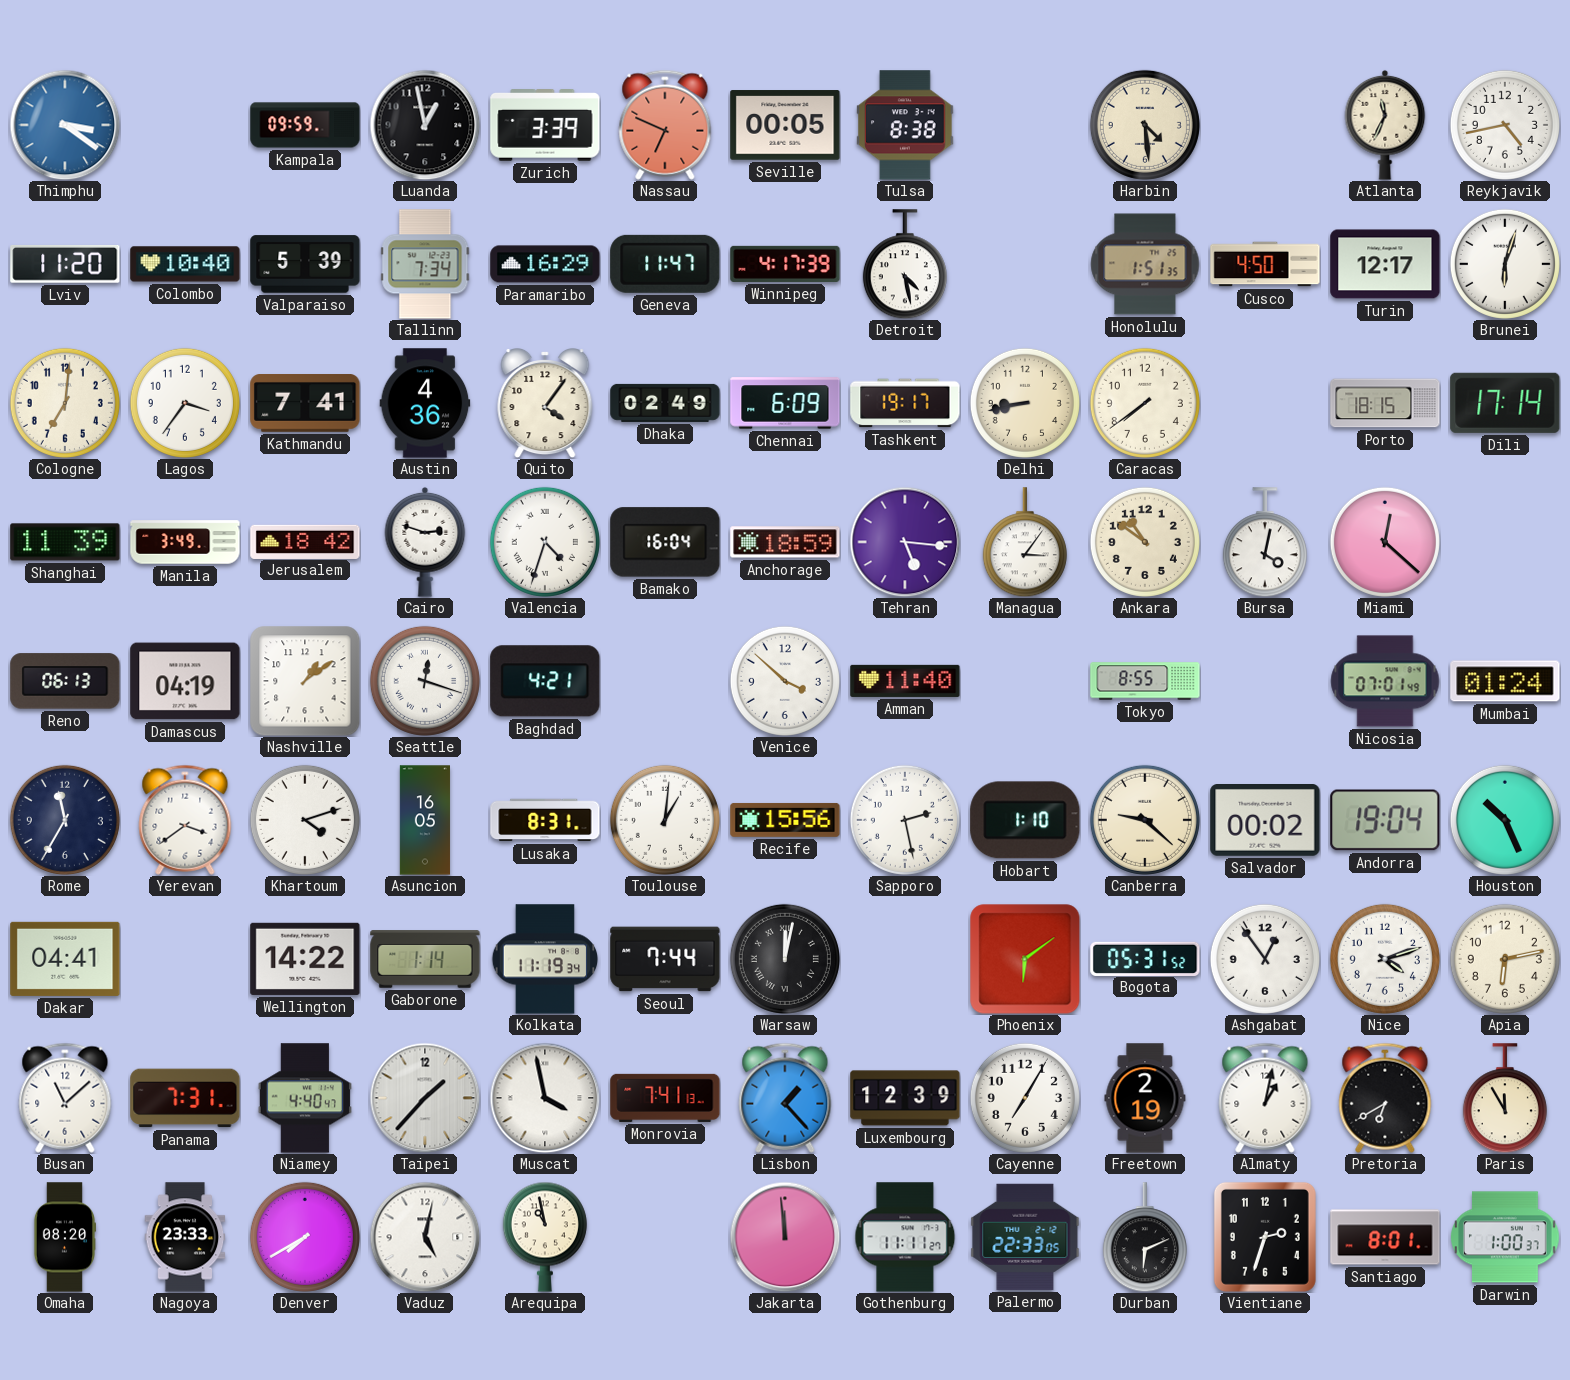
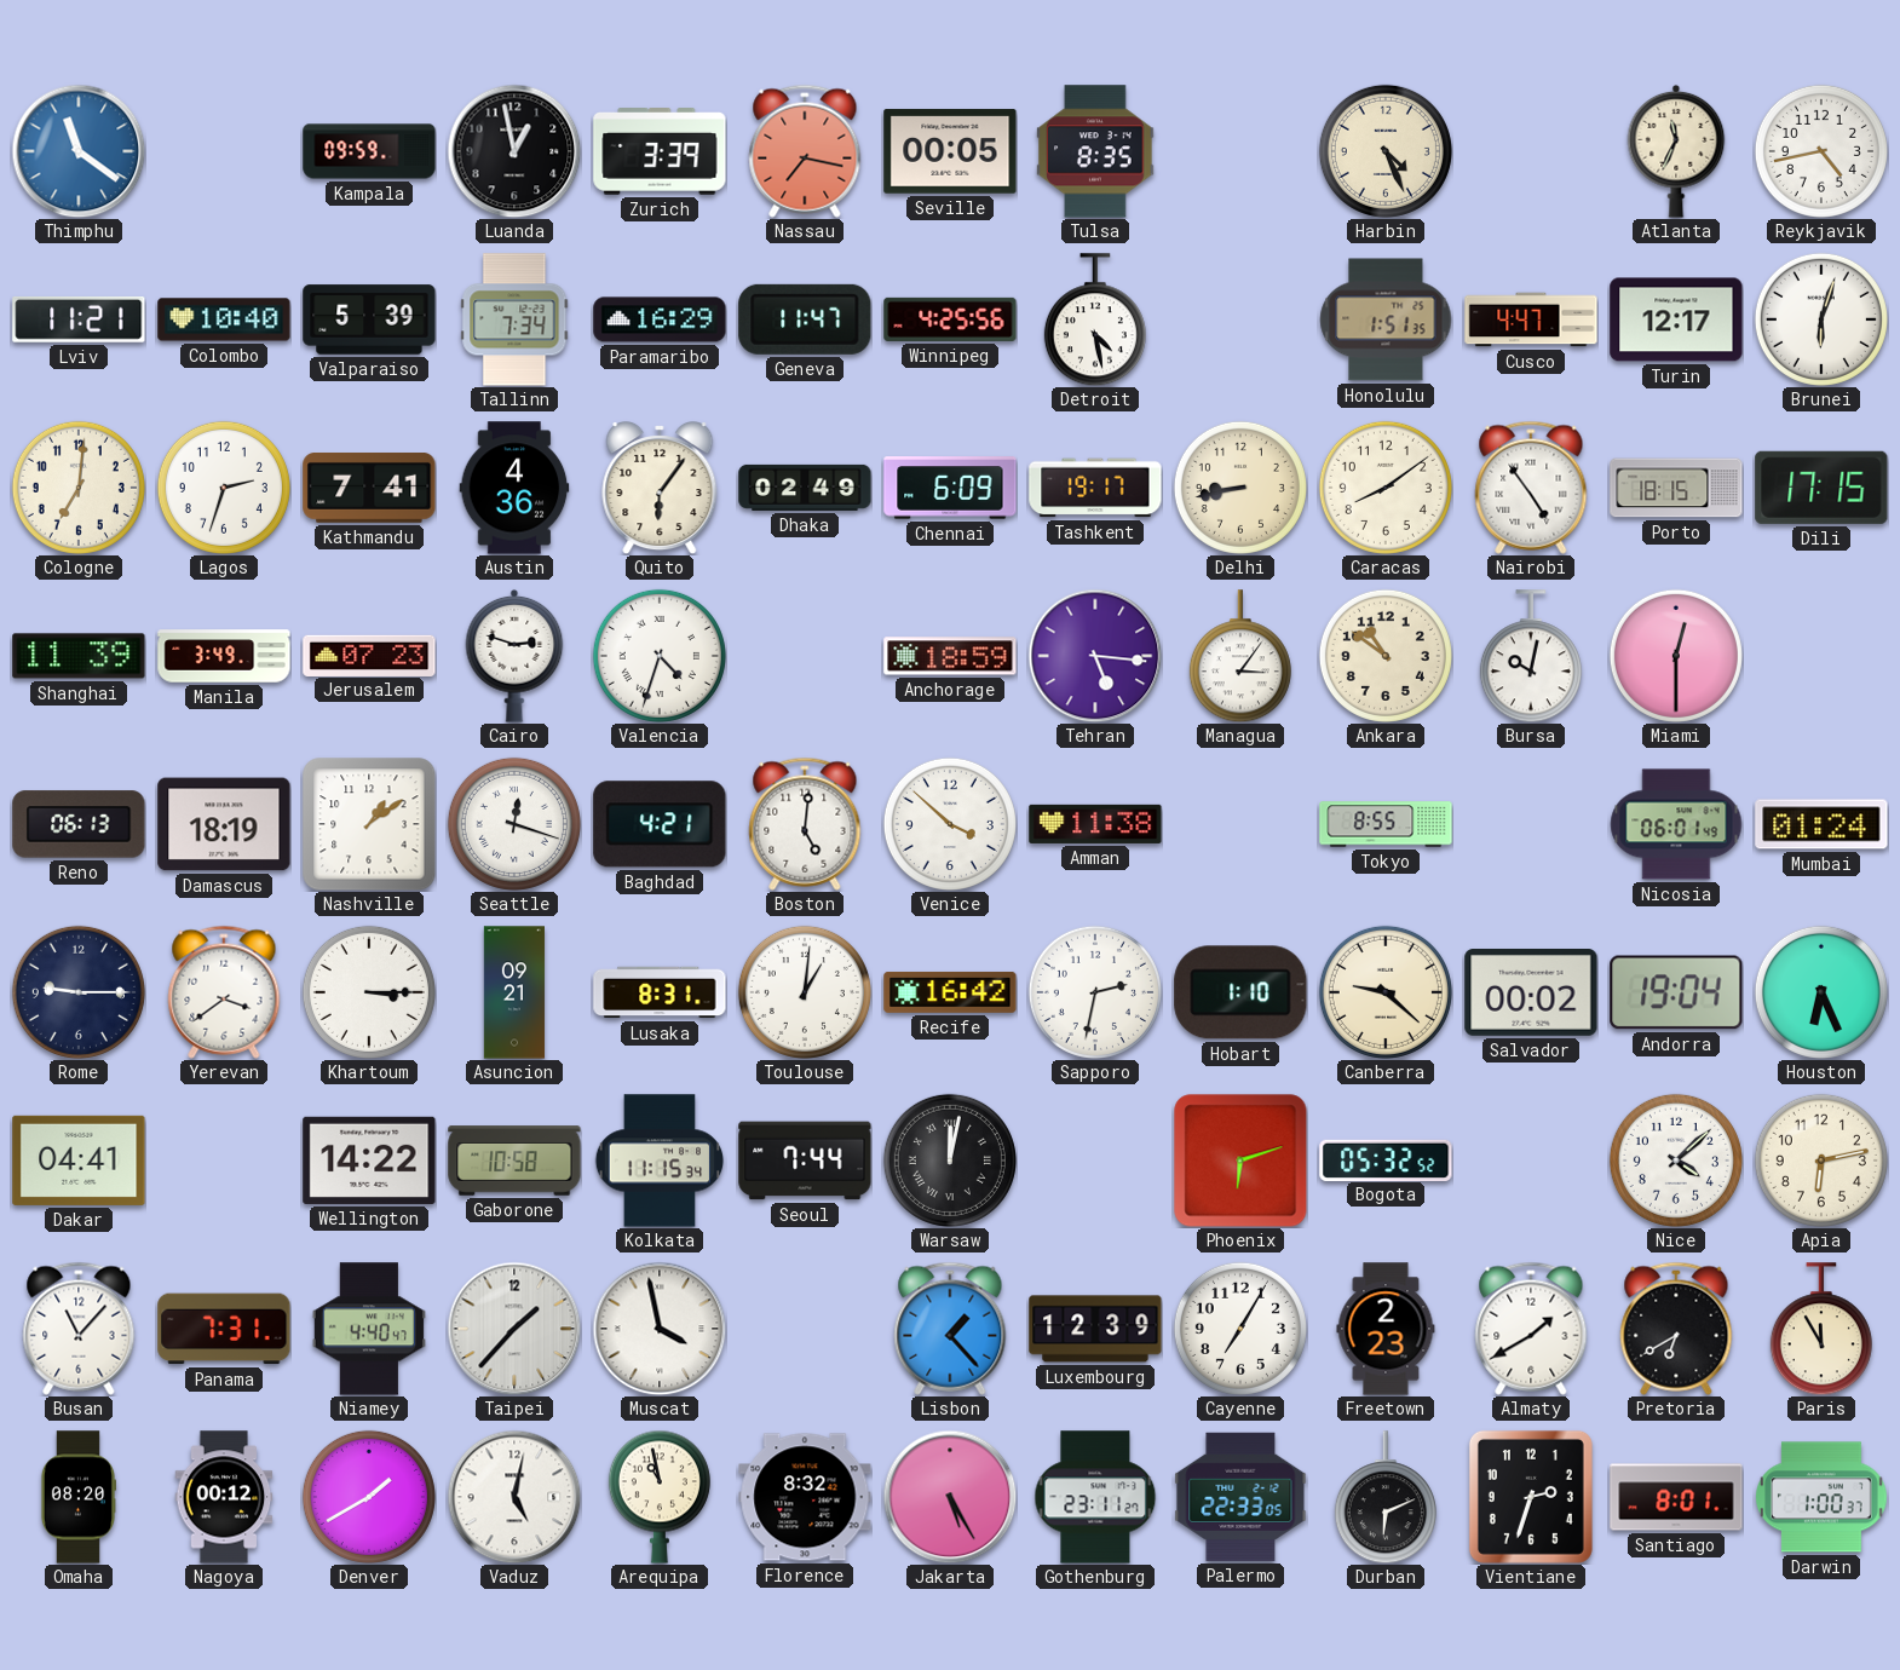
Thimphu: 3:21 -> 11:21
Nassau: 6:49 -> 7:17
Tulsa: 8:38 -> 8:35
Harbin: 4:29 -> 4:26
Lviv: 11:20 -> 11:21
Winnipeg: 4:17 -> 4:25
Cusco: 4:50 -> 4:47
Lagos: 3:36 -> 2:33
Quito: 4:06 -> 6:06
Caracas: 7:39 -> 8:09
Nairobi: none -> 4:54
Dili: 17:14 -> 17:15
Jerusalem: 18:42 -> 07:23
Bamako: 16:04 -> none
Bursa: 4:02 -> 10:02
Miami: 12:22 -> 12:30
Damascus: 04:19 -> 18:19
Boston: none -> 5:01
Amman: 11:40 -> 11:38
Nicosia: 07:01 -> 06:01
Rome: 11:35 -> 9:15
Khartoum: 4:12 -> 3:15
Asuncion: 16:05 -> 09:21
Recife: 15:56 -> 16:42
Sapporo: 2:28 -> 2:32
Houston: 10:26 -> 6:26
Gaborone: 1:14 -> 10:58
Kolkata: 11:19 -> 11:15
Phoenix: 6:09 -> 6:12
Bogota: 05:31 -> 05:32
Ashgabat: 12:54 -> none
Nice: 4:12 -> 4:08
Busan: 11:08 -> 11:07
Monrovia: 7:41 -> none
Freetown: 2:19 -> 2:23
Almaty: 1:02 -> 1:40
Nagoya: 23:33 -> 00:12
Denver: 7:40 -> 1:40
Florence: none -> 8:32
Jakarta: 11:59 -> 5:25
Gothenburg: 11:11 -> 23:11
